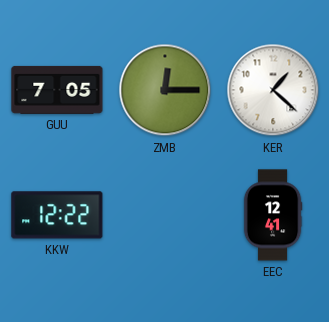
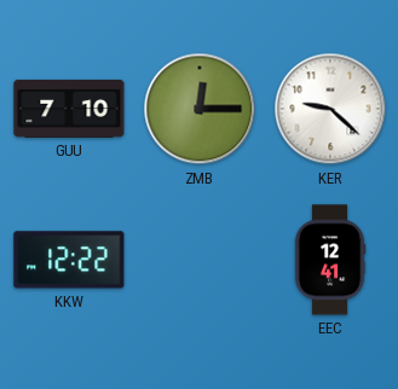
GUU: 7:05 -> 7:10
KER: 1:22 -> 9:22
